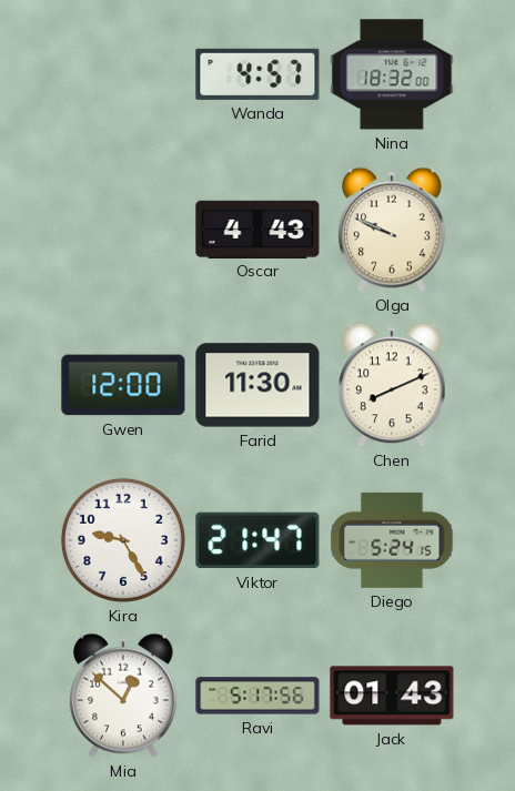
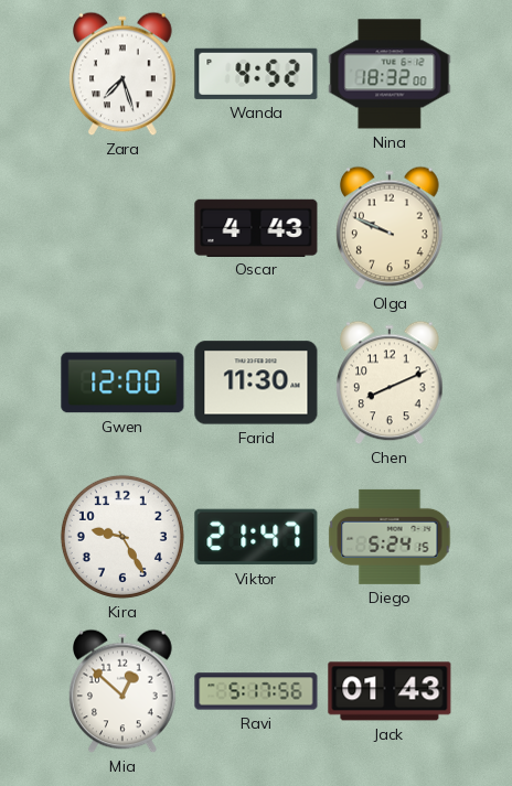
Zara: none -> 7:27
Wanda: 4:57 -> 4:52
